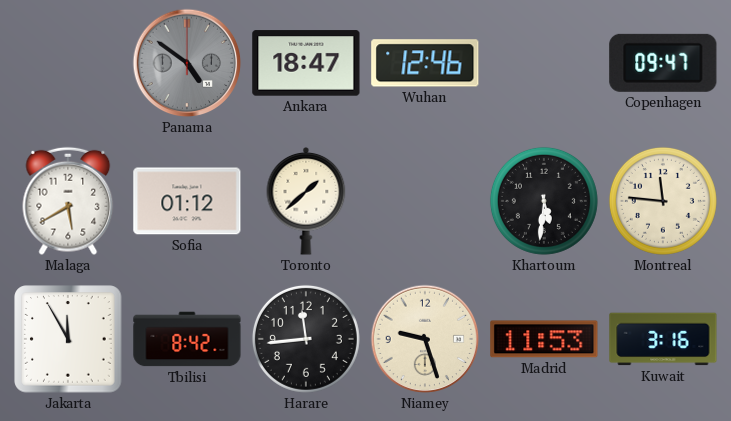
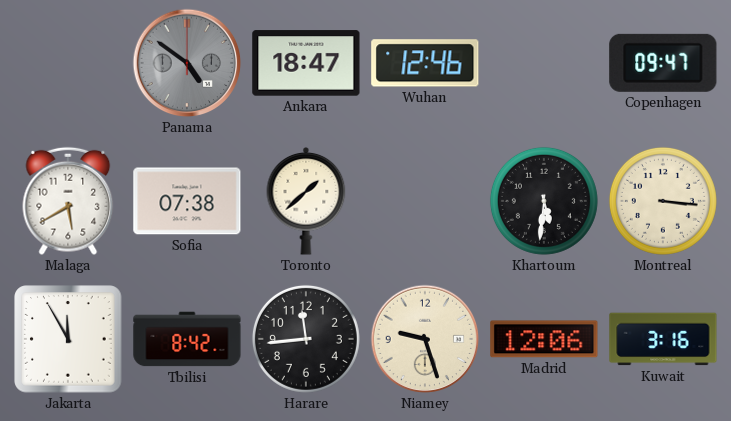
Sofia: 01:12 -> 07:38
Montreal: 11:46 -> 3:16
Madrid: 11:53 -> 12:06
